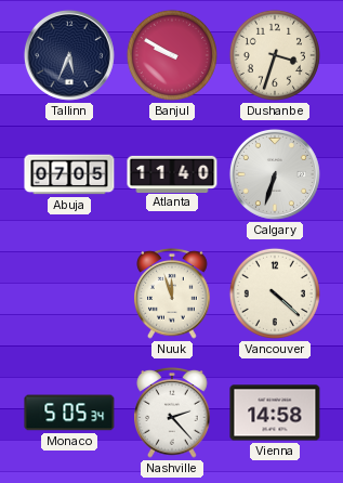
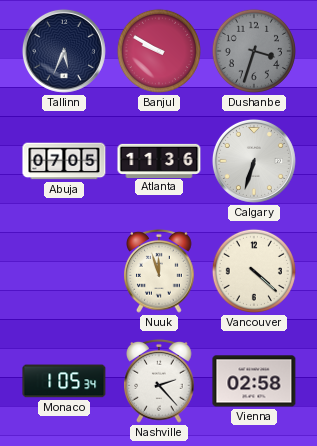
Dushanbe dial: cream -> grey
Atlanta: 11:40 -> 11:36
Monaco: 5:05 -> 1:05
Vienna: 14:58 -> 02:58
